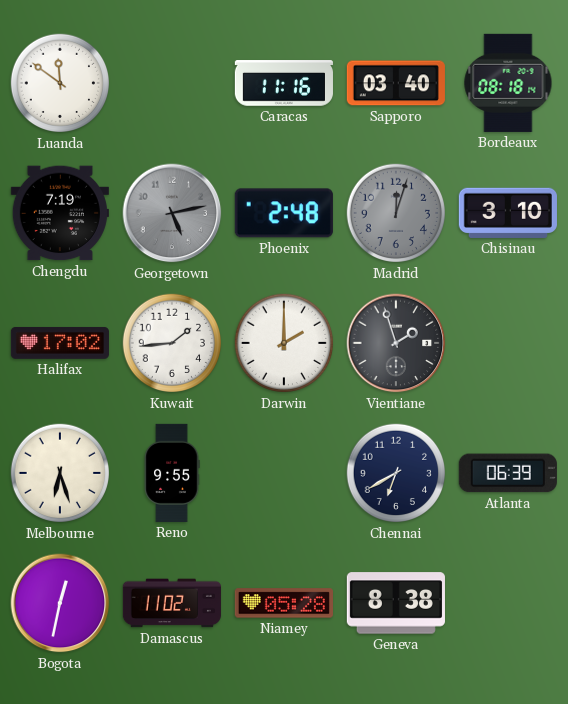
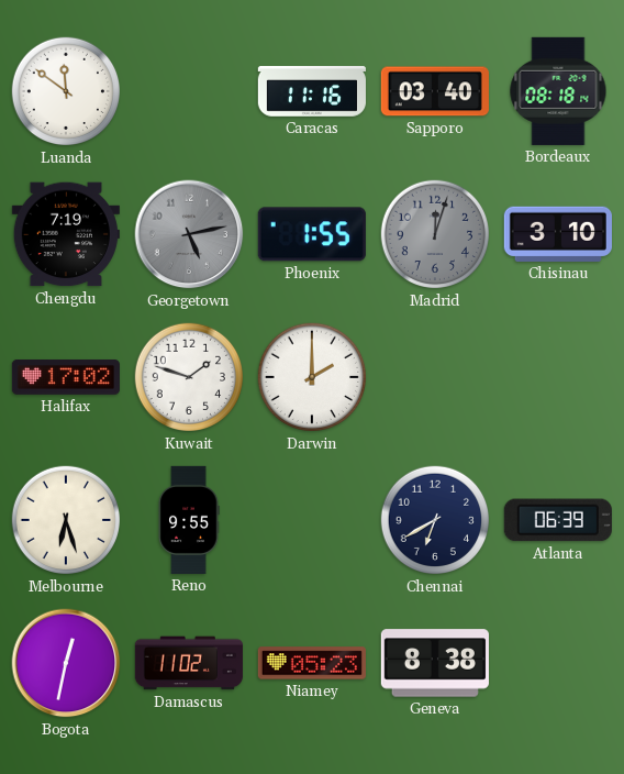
Phoenix: 2:48 -> 1:55
Kuwait: 1:44 -> 1:48
Vientiane: 1:57 -> none
Niamey: 05:28 -> 05:23
